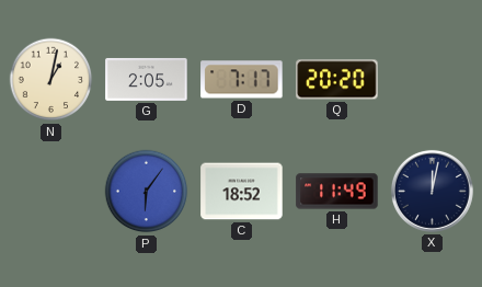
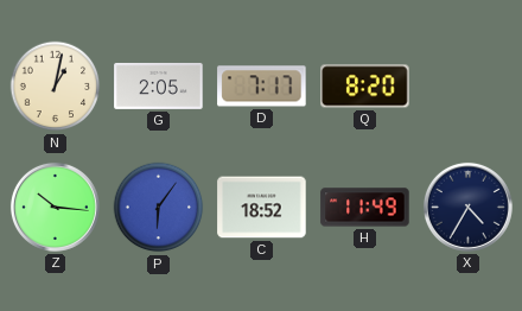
Q: 20:20 -> 8:20
Z: none -> 10:16
X: 12:02 -> 4:35
